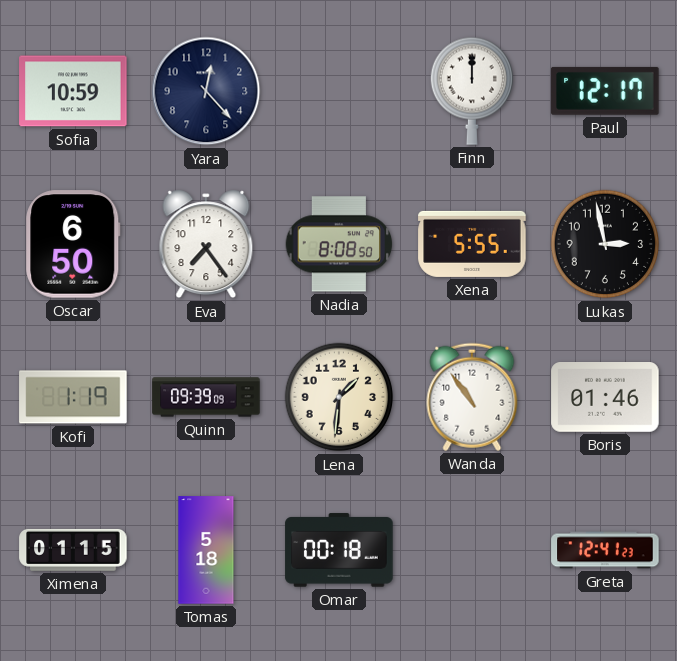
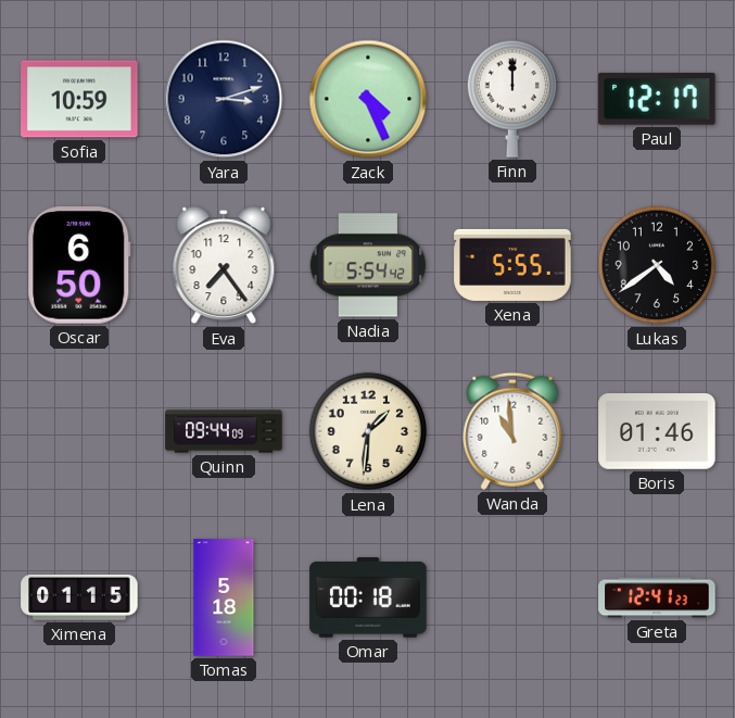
Yara: 12:23 -> 3:12
Zack: none -> 4:26
Nadia: 8:08 -> 5:54
Lukas: 2:58 -> 4:39
Kofi: 1:19 -> none
Quinn: 09:39 -> 09:44
Wanda: 10:54 -> 10:59
